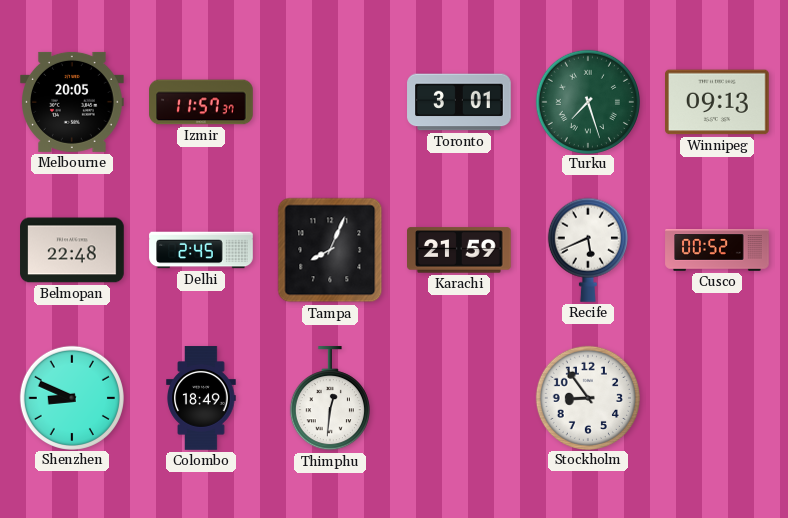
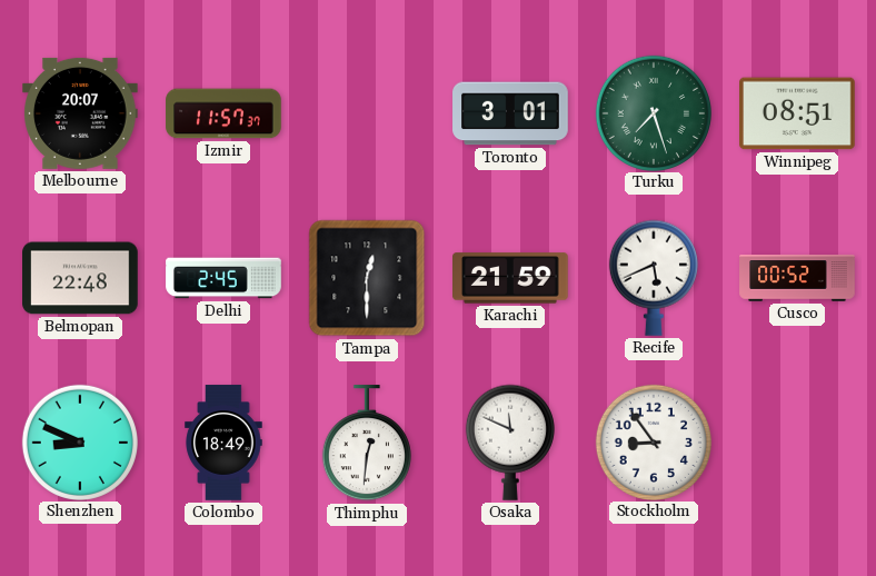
Melbourne: 20:05 -> 20:07
Winnipeg: 09:13 -> 08:51
Tampa: 8:04 -> 12:30
Osaka: none -> 11:49
